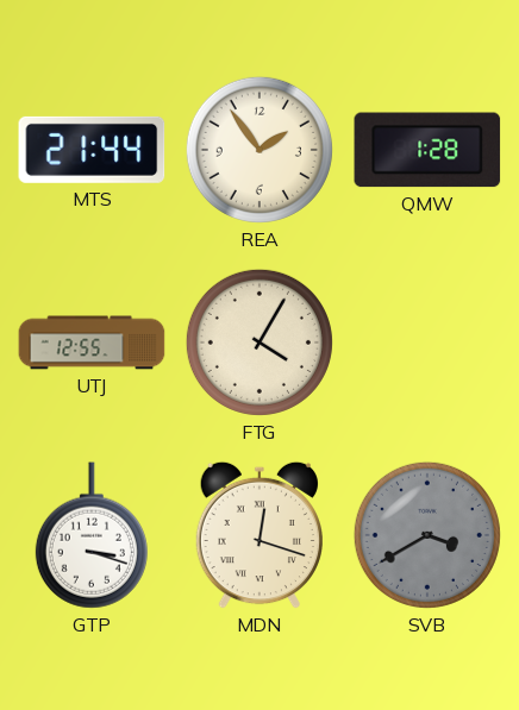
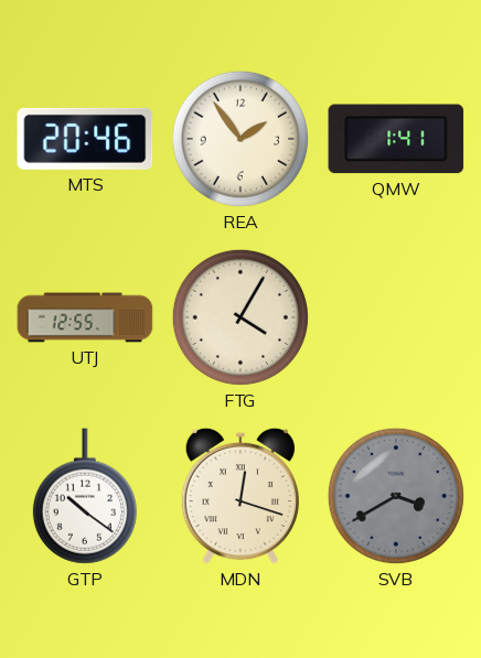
MTS: 21:44 -> 20:46
QMW: 1:28 -> 1:41
GTP: 3:18 -> 10:21
